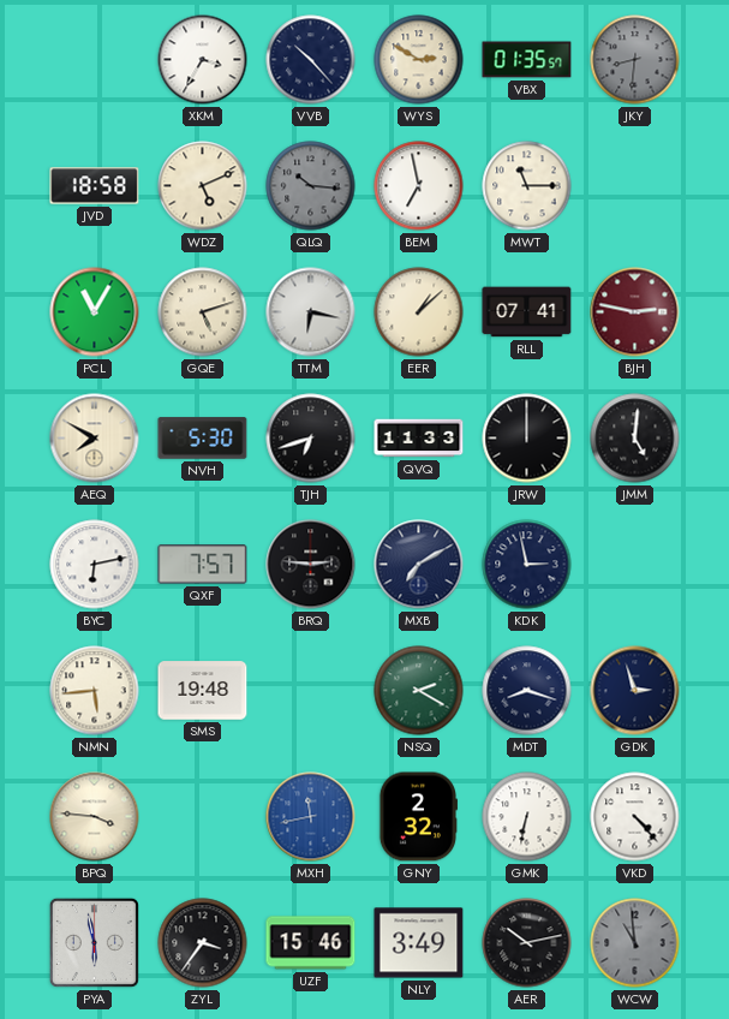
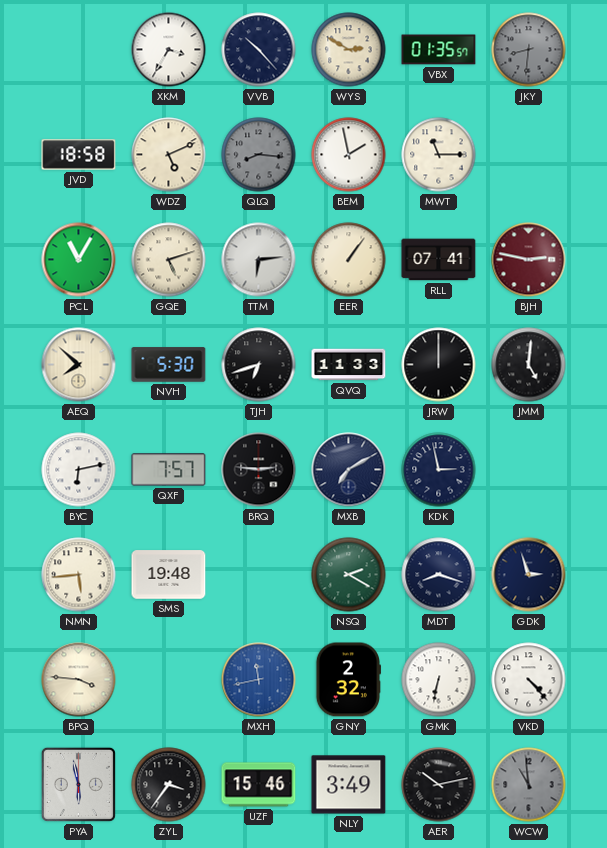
QLQ: 10:16 -> 8:16
BEM: 6:58 -> 1:58
TTM: 6:17 -> 6:14
EER: 1:08 -> 1:06
AEQ: 7:50 -> 7:52
